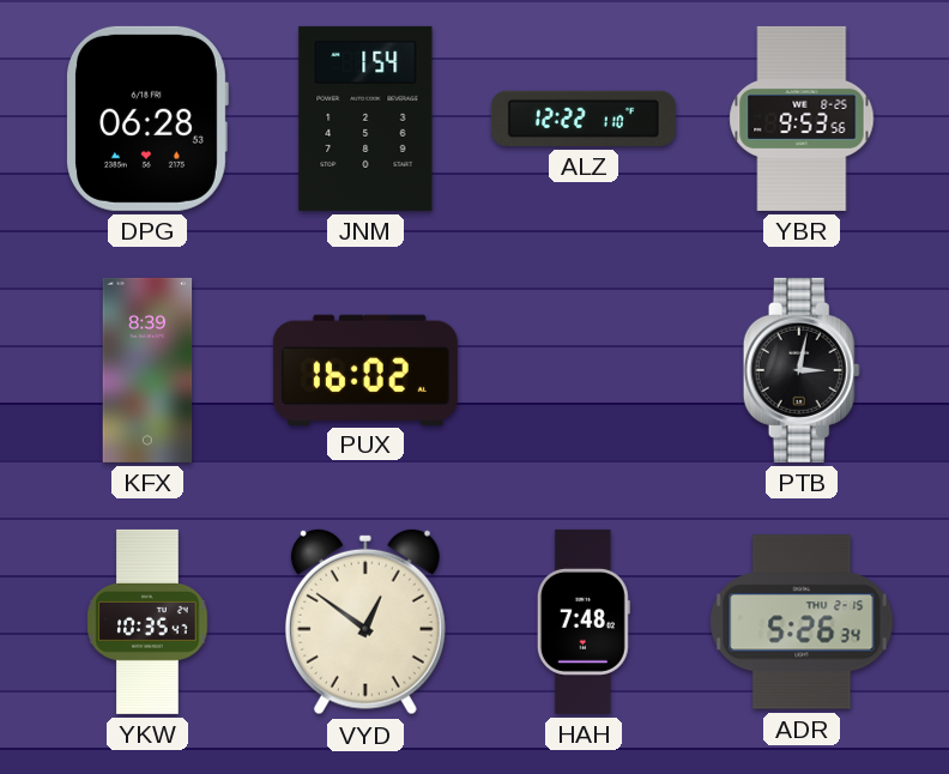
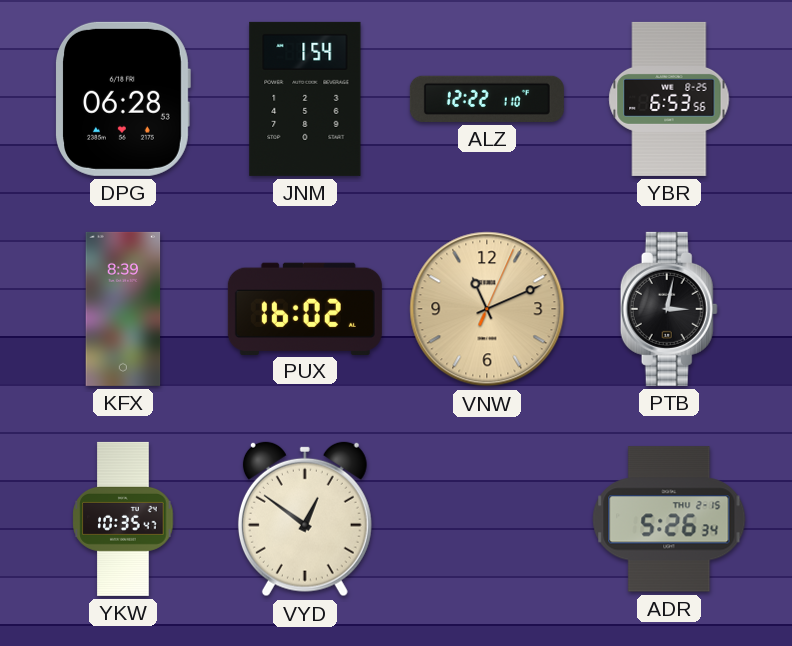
YBR: 9:53 -> 6:53
VNW: none -> 11:11
HAH: 7:48 -> none
